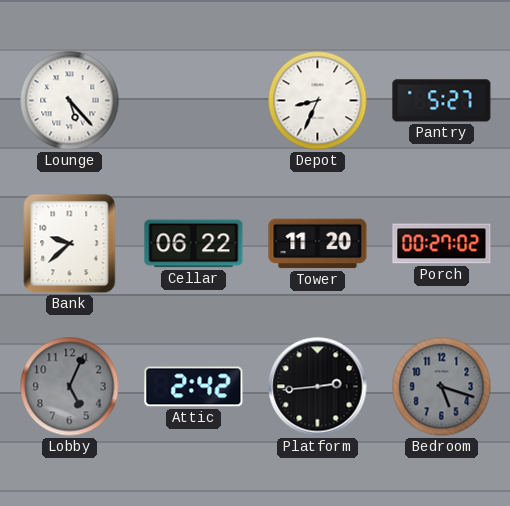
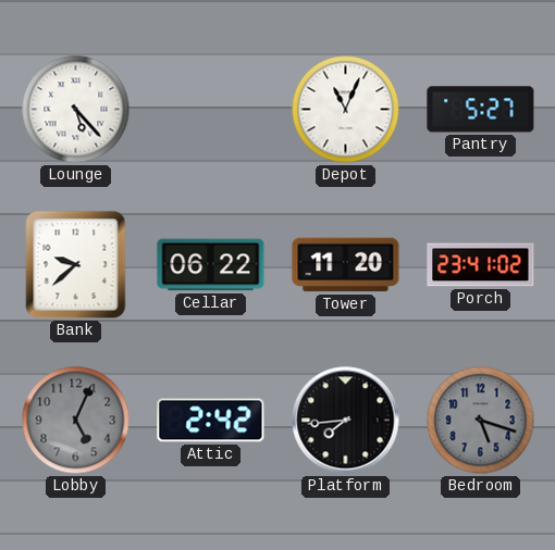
Depot: 8:34 -> 11:04
Porch: 00:27 -> 23:41
Platform: 2:44 -> 7:44
